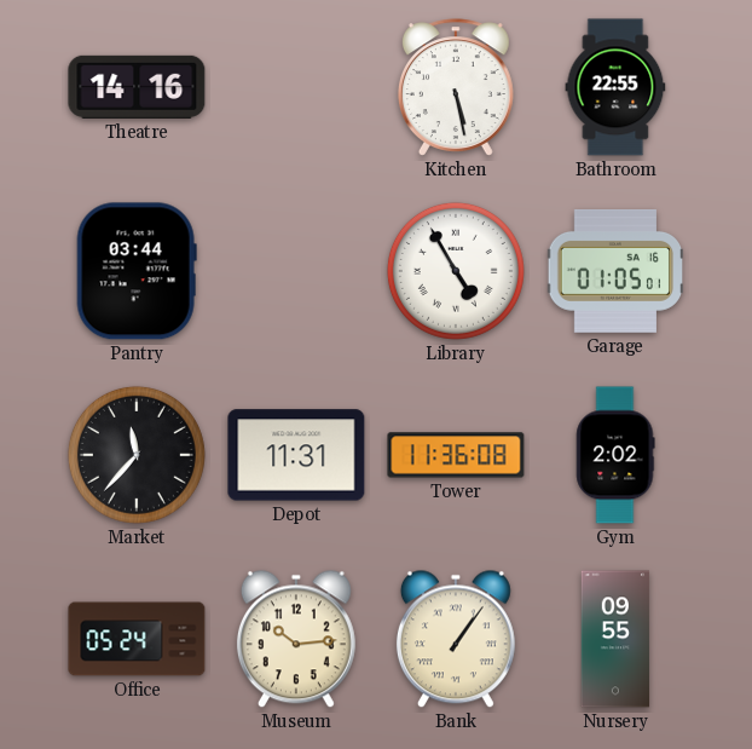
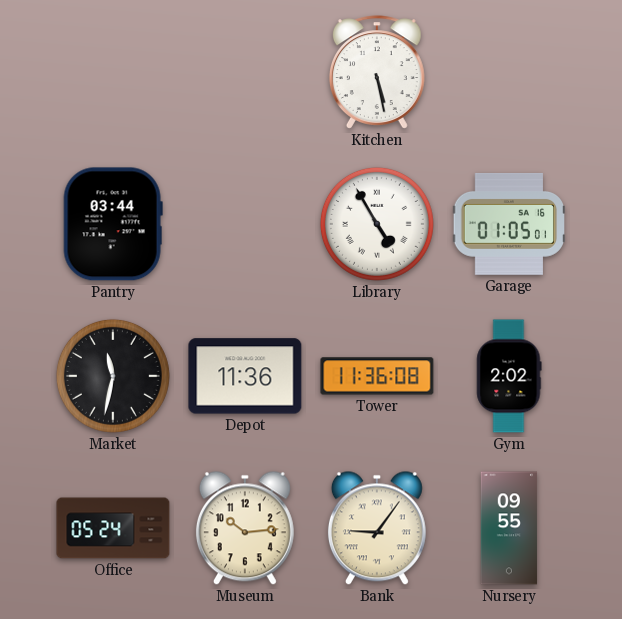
Theatre: 14:16 -> none
Bathroom: 22:55 -> none
Market: 11:37 -> 11:32
Depot: 11:31 -> 11:36
Bank: 1:06 -> 9:06
